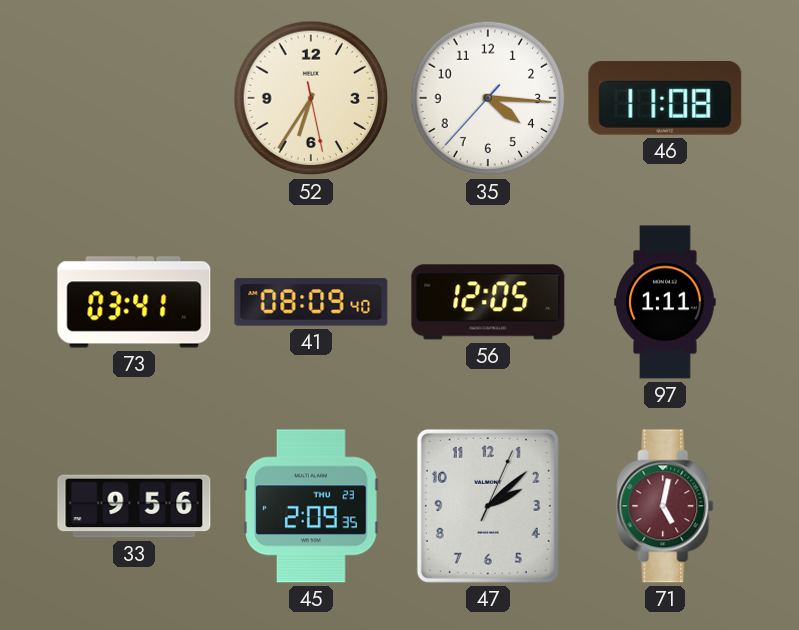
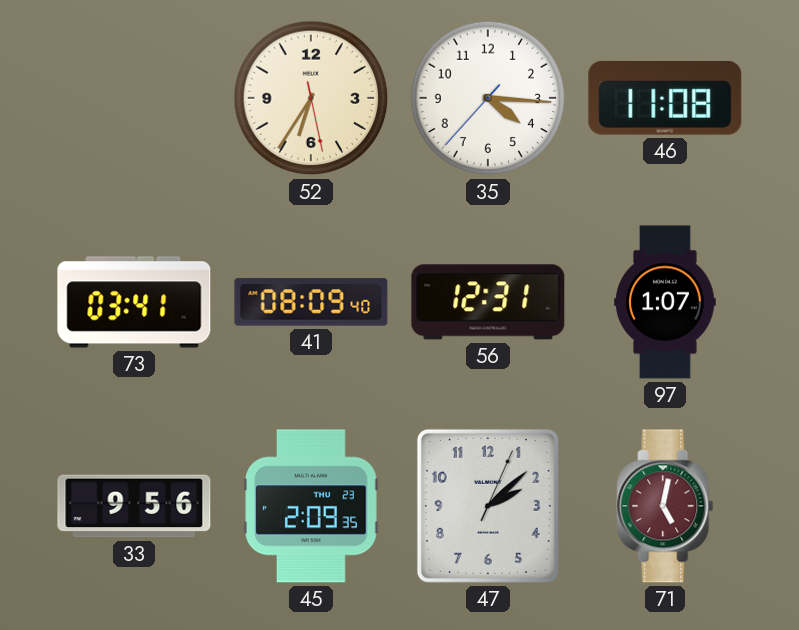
56: 12:05 -> 12:31
97: 1:11 -> 1:07
